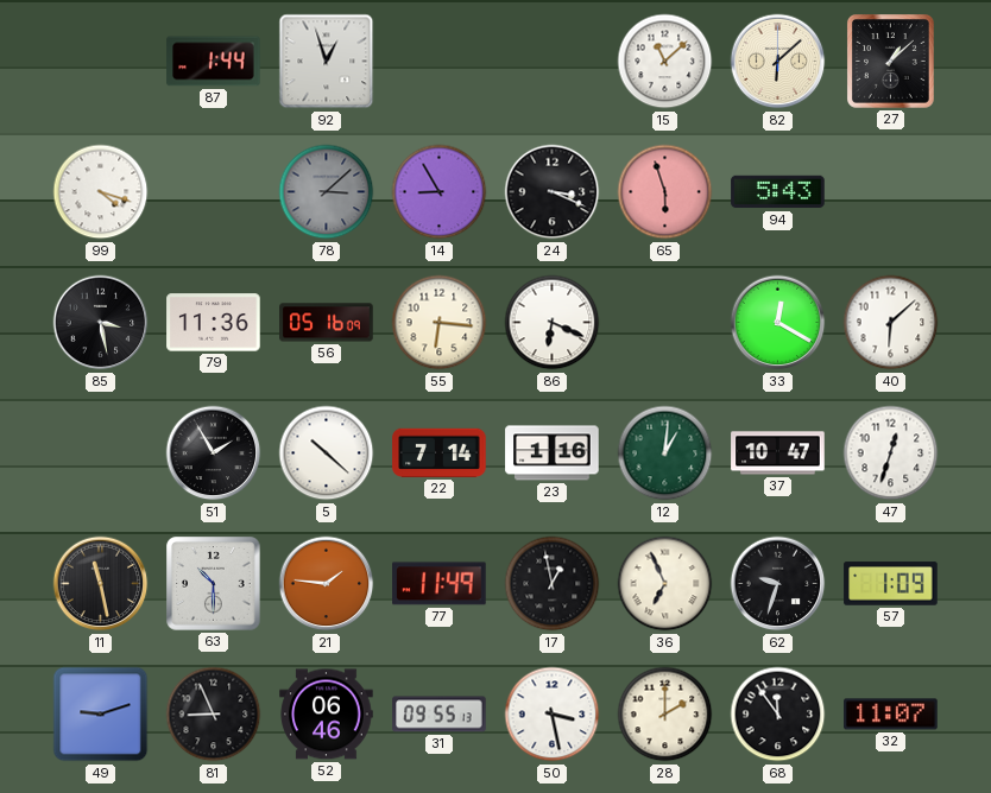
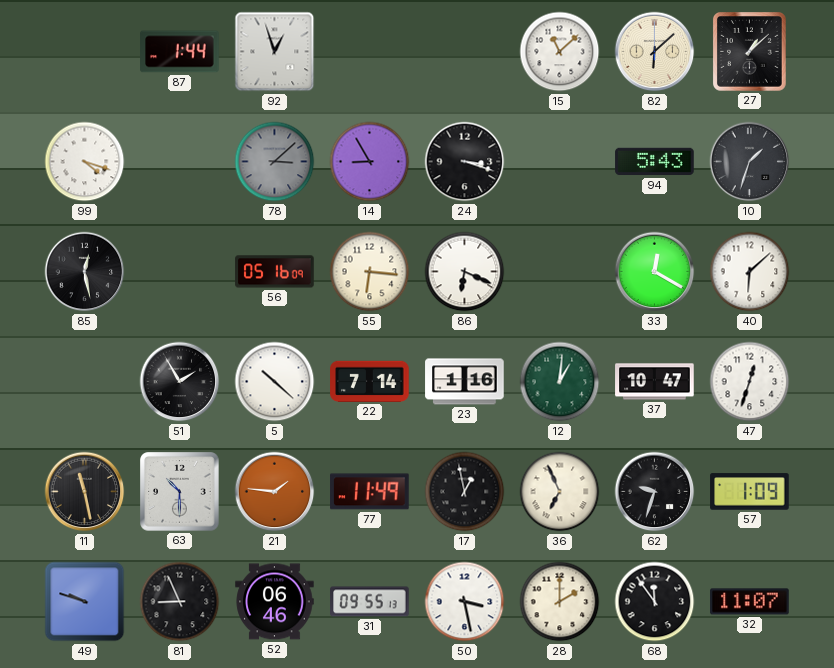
24: 3:19 -> 3:18
65: 5:57 -> none
10: none -> 1:33
85: 3:28 -> 12:28
79: 11:36 -> none
49: 9:12 -> 9:48
